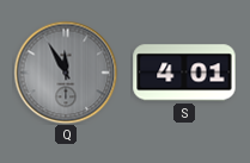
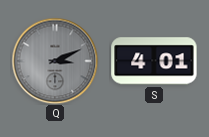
Q: 11:55 -> 3:11
